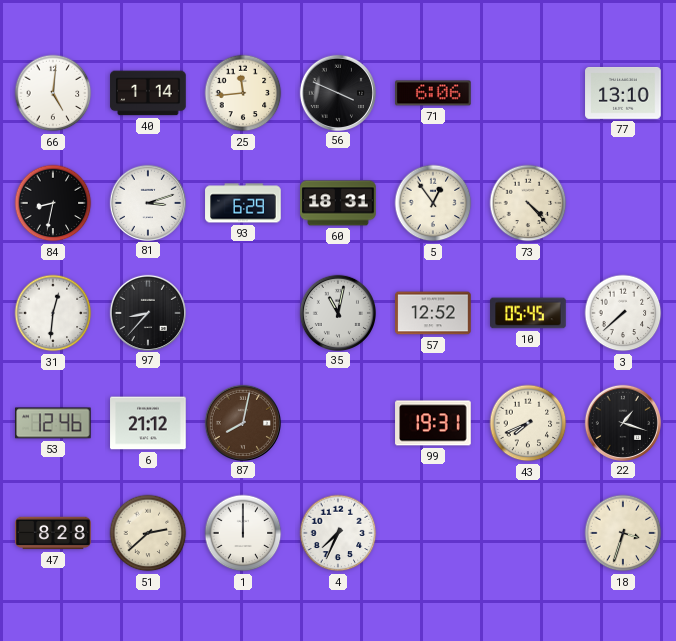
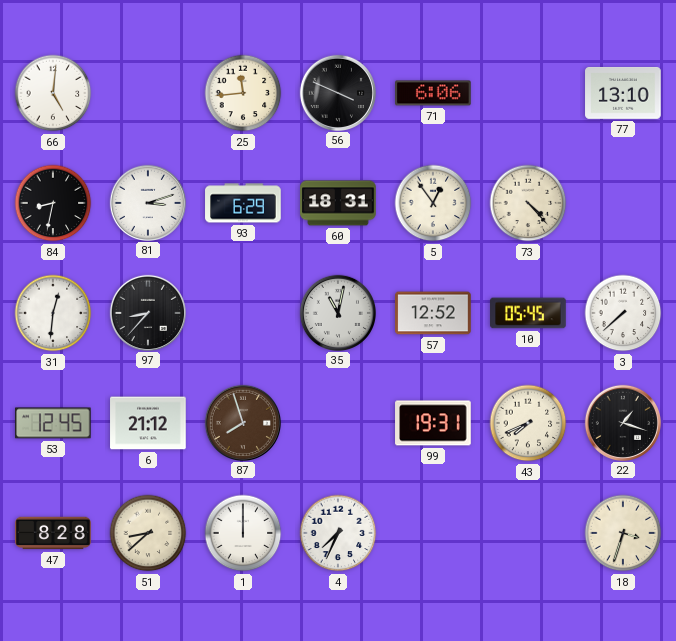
40: 1:14 -> none
53: 12:46 -> 12:45
87: 8:02 -> 7:57
51: 2:38 -> 8:38
